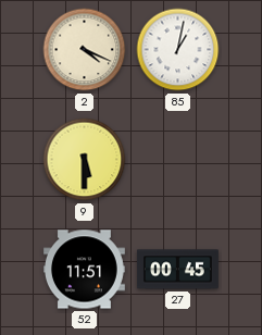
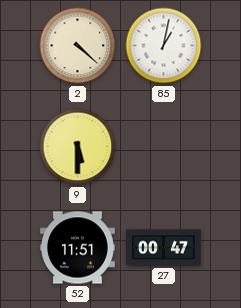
2: 4:19 -> 4:22
27: 00:45 -> 00:47
